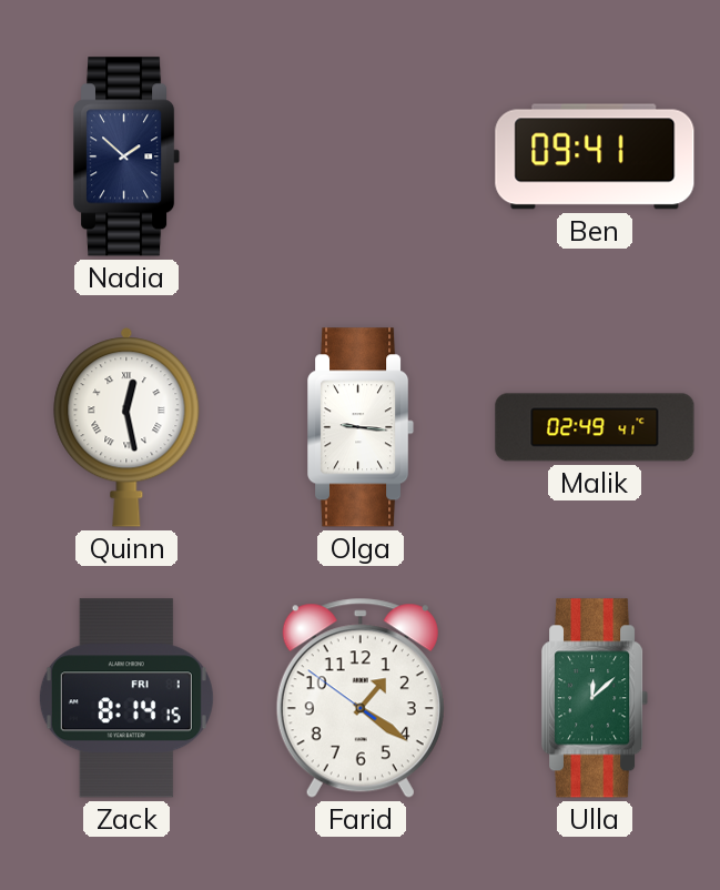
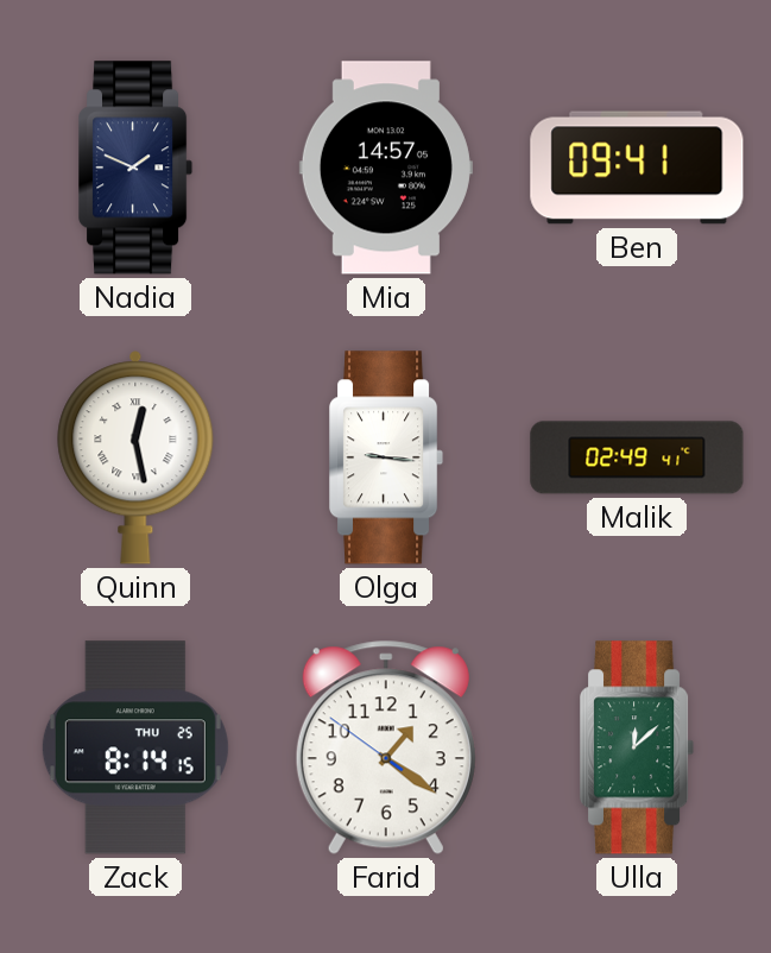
Nadia: 1:52 -> 1:49
Mia: none -> 14:57
Zack date: FRI 1 -> THU 25
